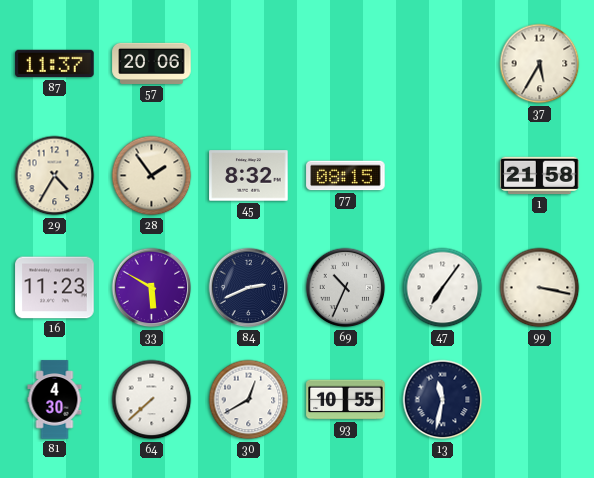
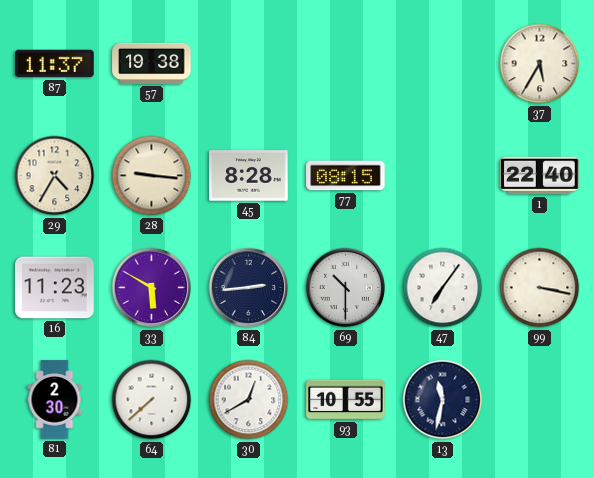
57: 20:06 -> 19:38
28: 1:54 -> 9:16
45: 8:32 -> 8:28
1: 21:58 -> 22:40
84: 2:41 -> 2:44
69: 10:34 -> 10:30
81: 4:30 -> 2:30
